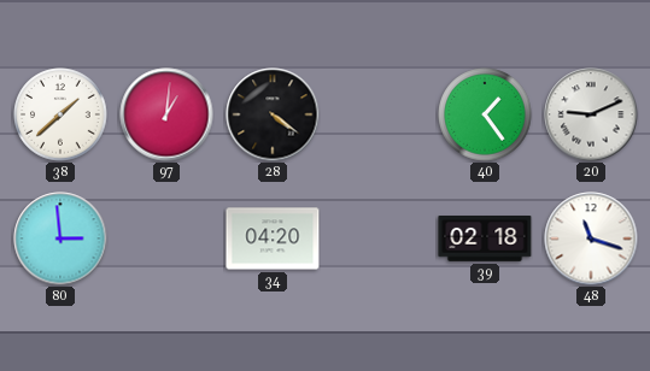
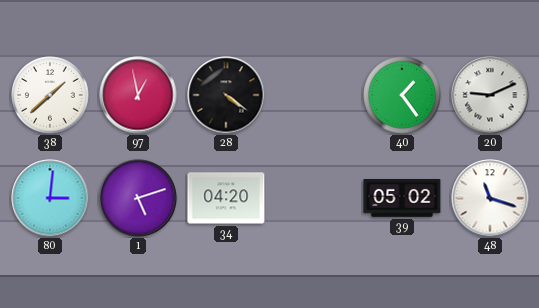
97: 1:01 -> 12:58
80: 2:59 -> 3:01
1: none -> 5:12
39: 02:18 -> 05:02
